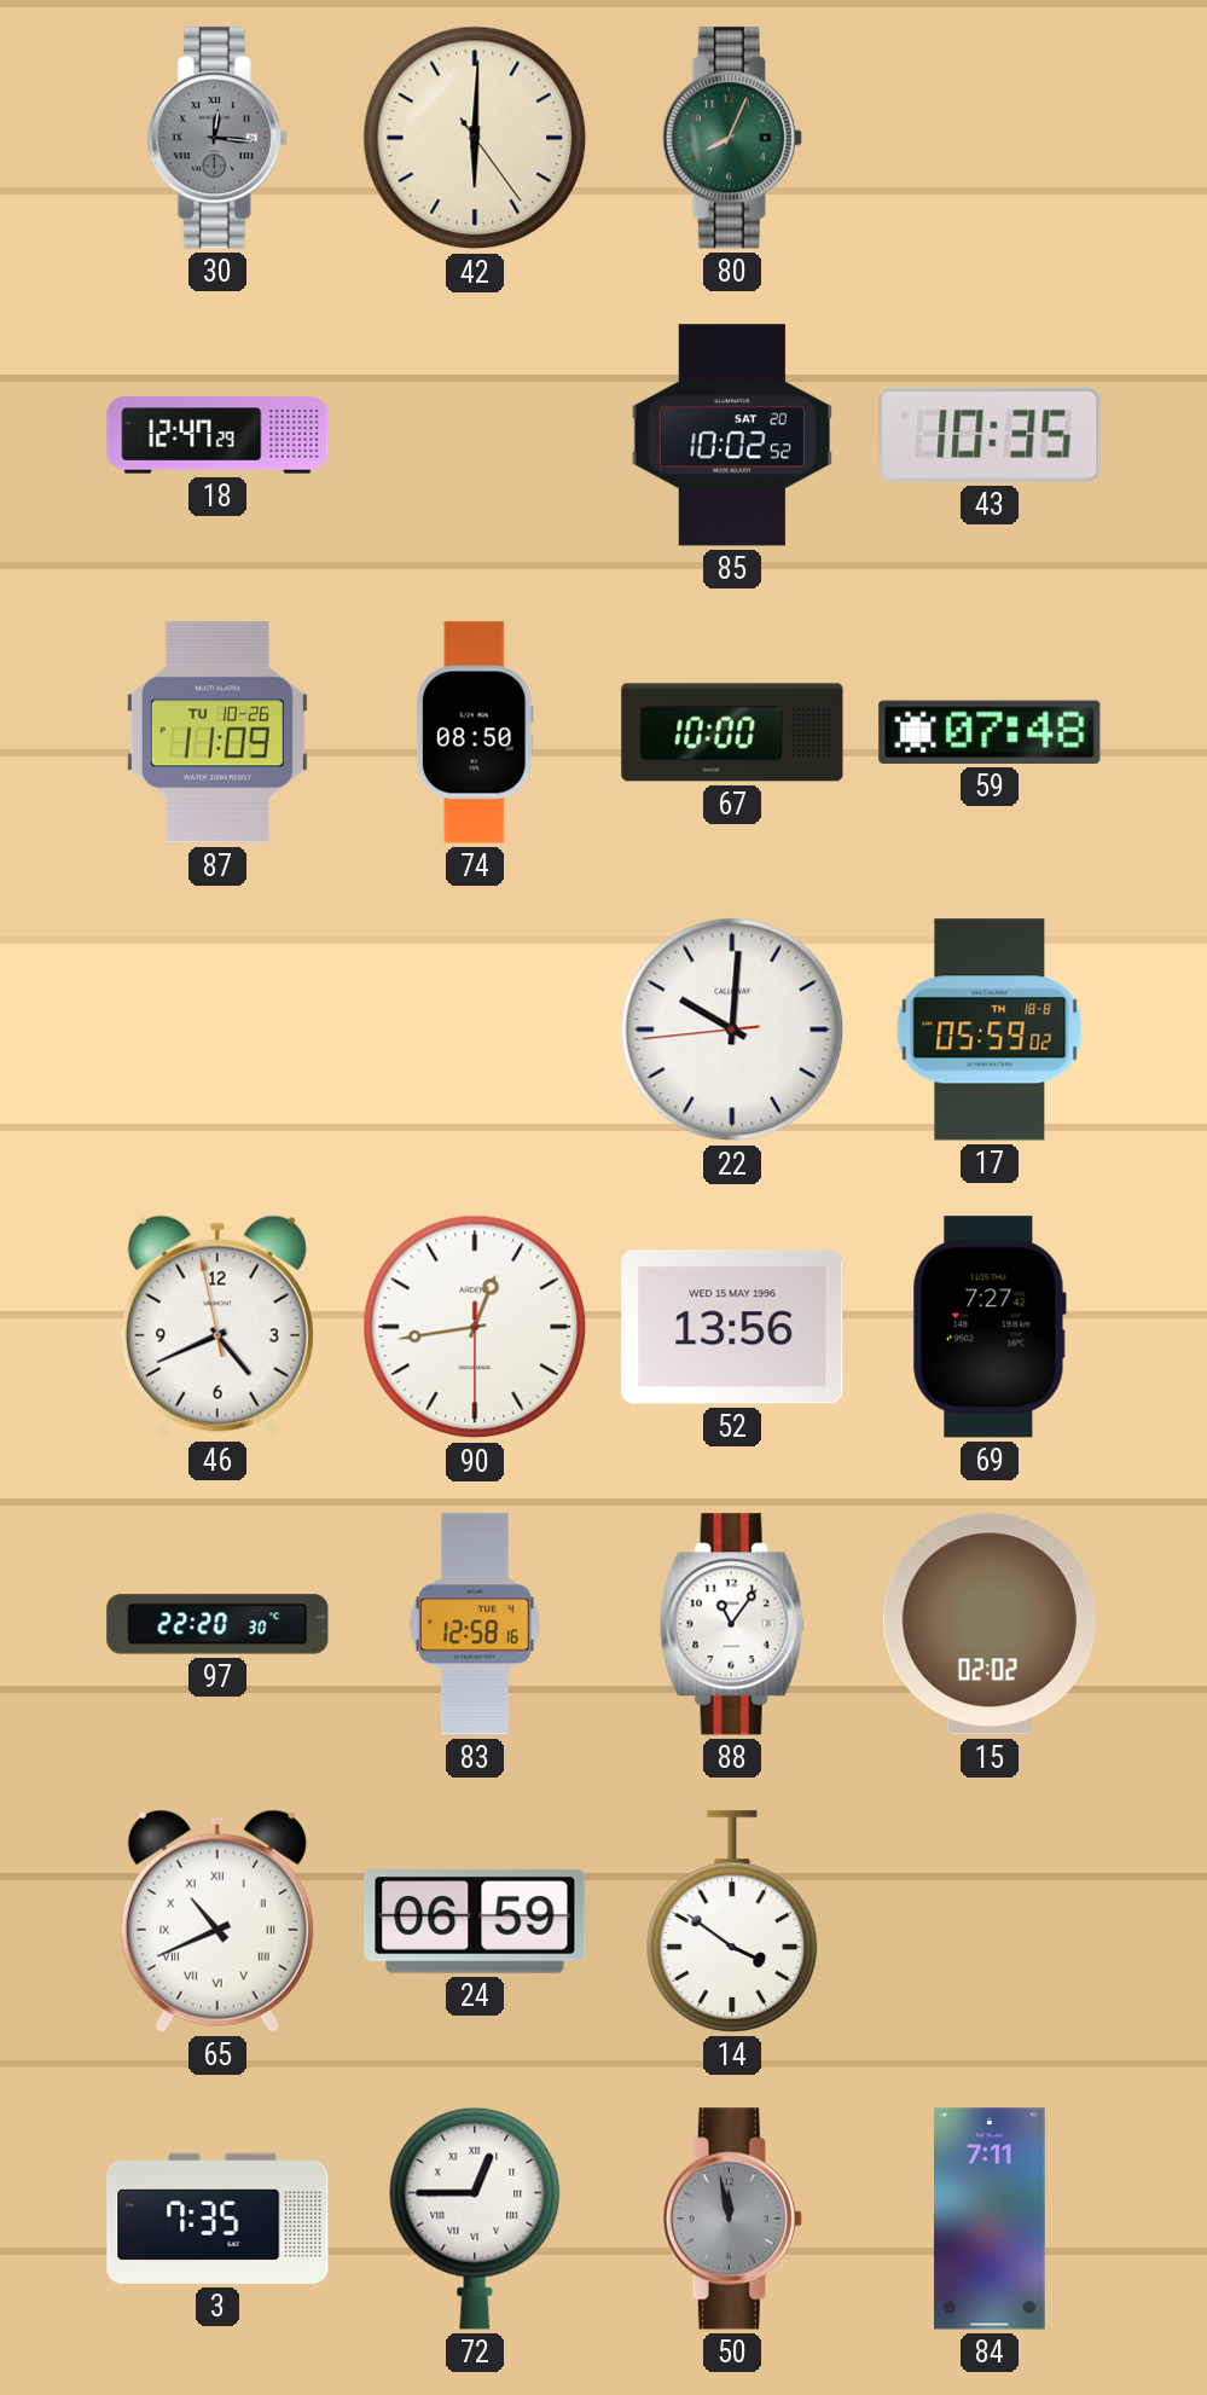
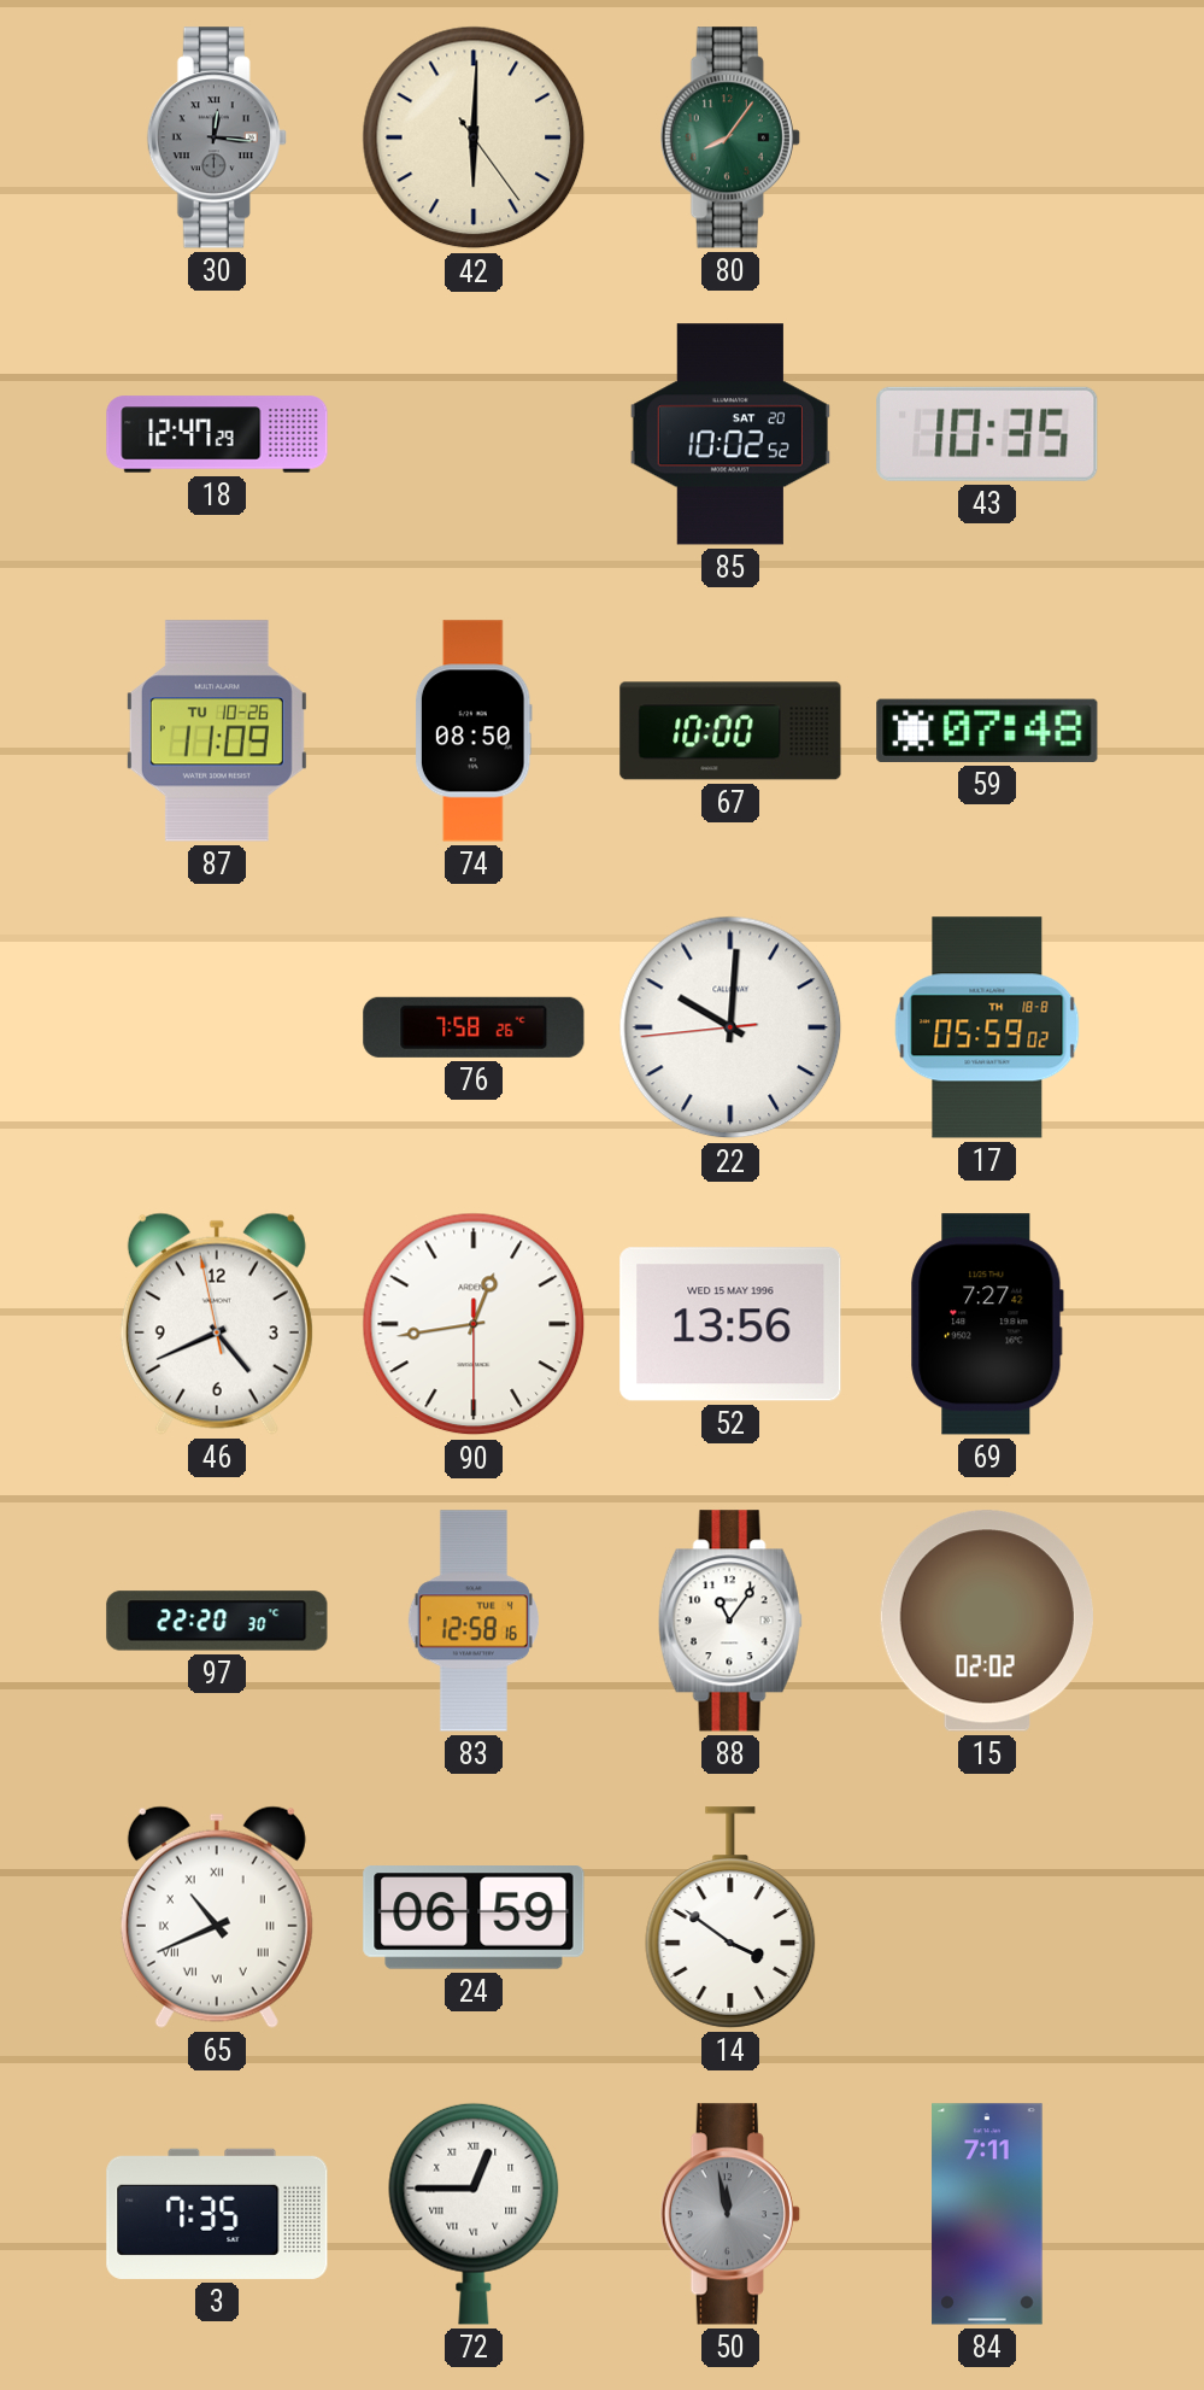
80: 8:04 -> 8:06
76: none -> 7:58
